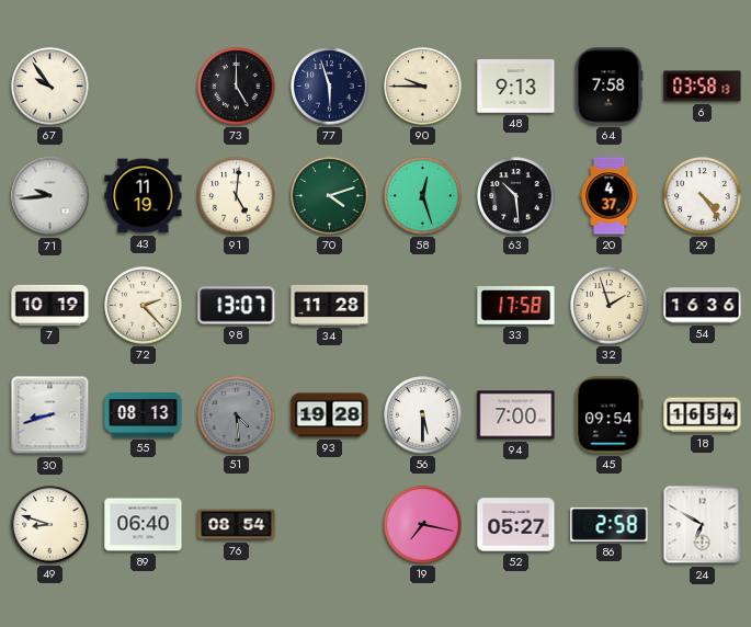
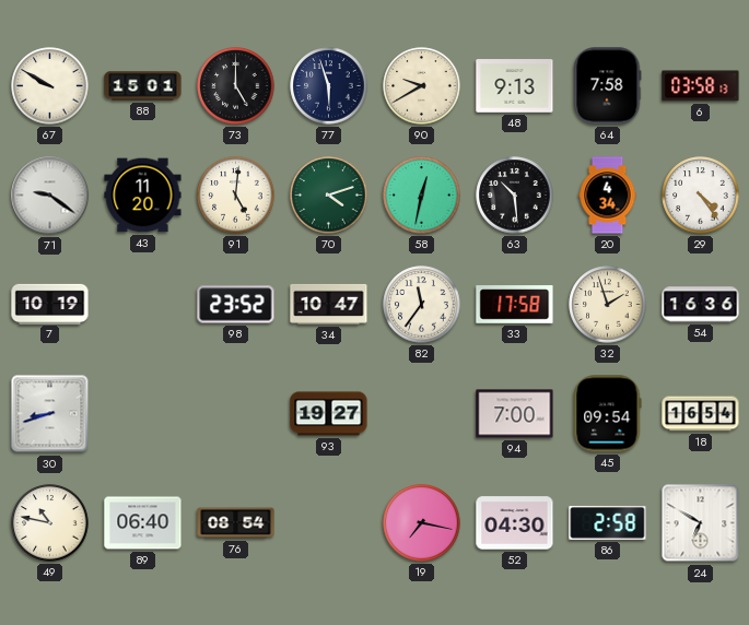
67: 9:54 -> 9:50
88: none -> 15:01
90: 9:45 -> 9:40
71: 9:44 -> 9:21
43: 11:19 -> 11:20
58: 12:27 -> 12:32
20: 4:37 -> 4:34
72: 2:23 -> none
98: 13:07 -> 23:52
34: 11:28 -> 10:47
82: none -> 11:36
55: 08:13 -> none
51: 4:29 -> none
93: 19:28 -> 19:27
56: 5:30 -> none
49: 8:48 -> 10:47
52: 05:27 -> 04:30
